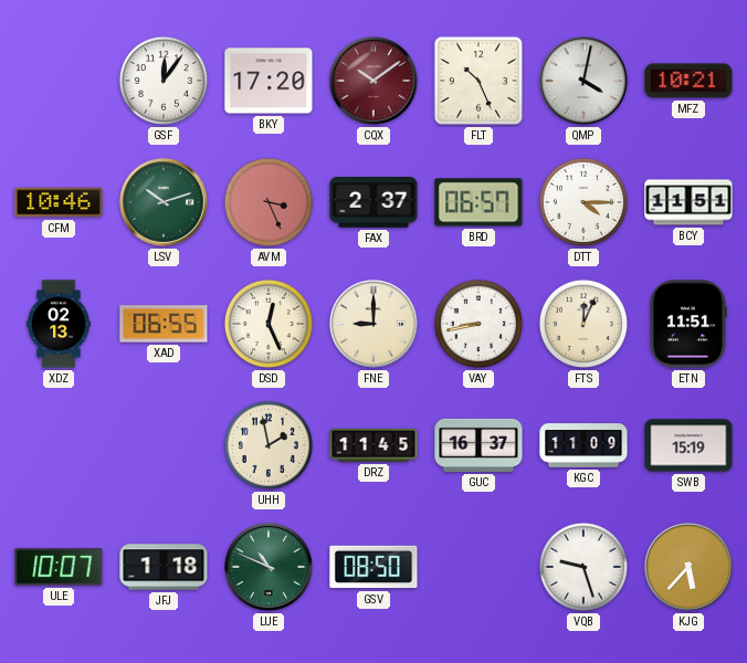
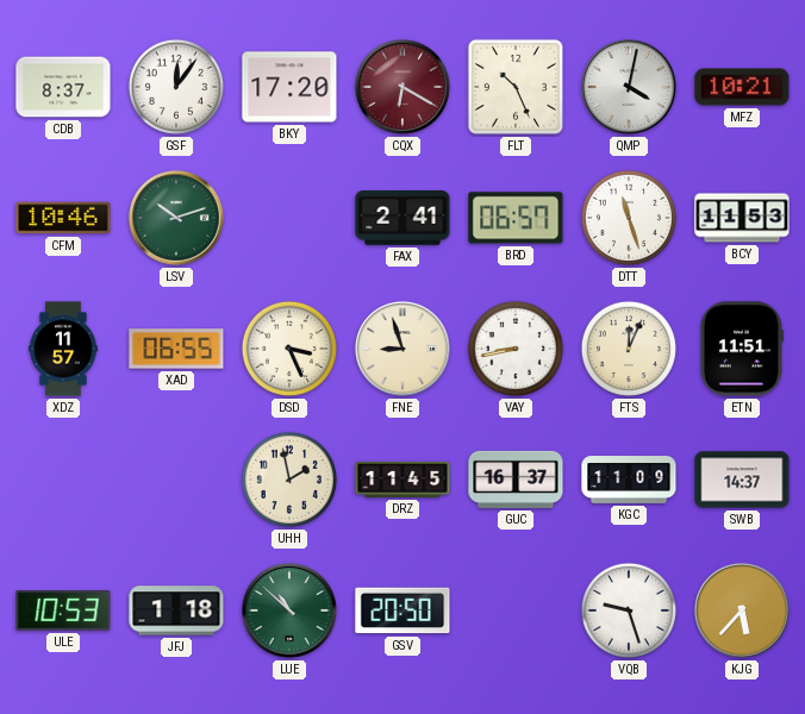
CDB: none -> 8:37
CQX: 10:09 -> 6:20
AVM: 3:26 -> none
FAX: 2:37 -> 2:41
DTT: 4:15 -> 11:27
BCY: 11:51 -> 11:53
XDZ: 02:13 -> 11:57
DSD: 12:26 -> 3:26
FNE: 9:00 -> 8:57
SWB: 15:19 -> 14:37
ULE: 10:07 -> 10:53
LUE: 10:49 -> 10:52
GSV: 08:50 -> 20:50
